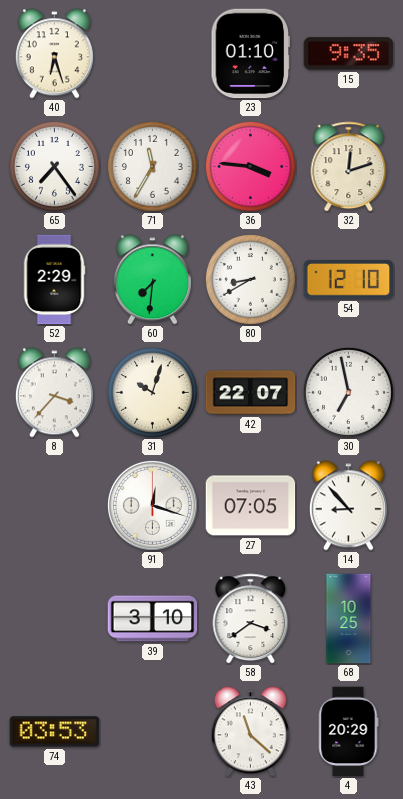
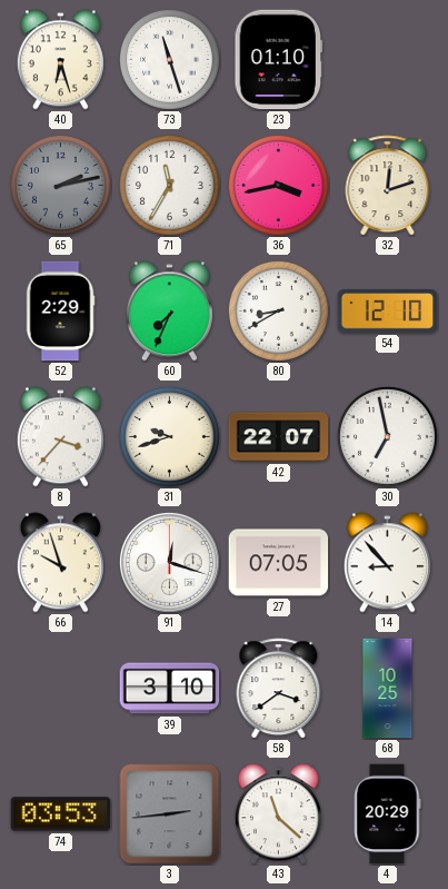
73: none -> 11:27
15: 9:35 -> none
65: 7:24 -> 2:13
65 dial: white -> grey
36: 3:46 -> 3:43
60: 7:31 -> 7:34
31: 10:03 -> 9:42
66: none -> 9:57
3: none -> 2:44
